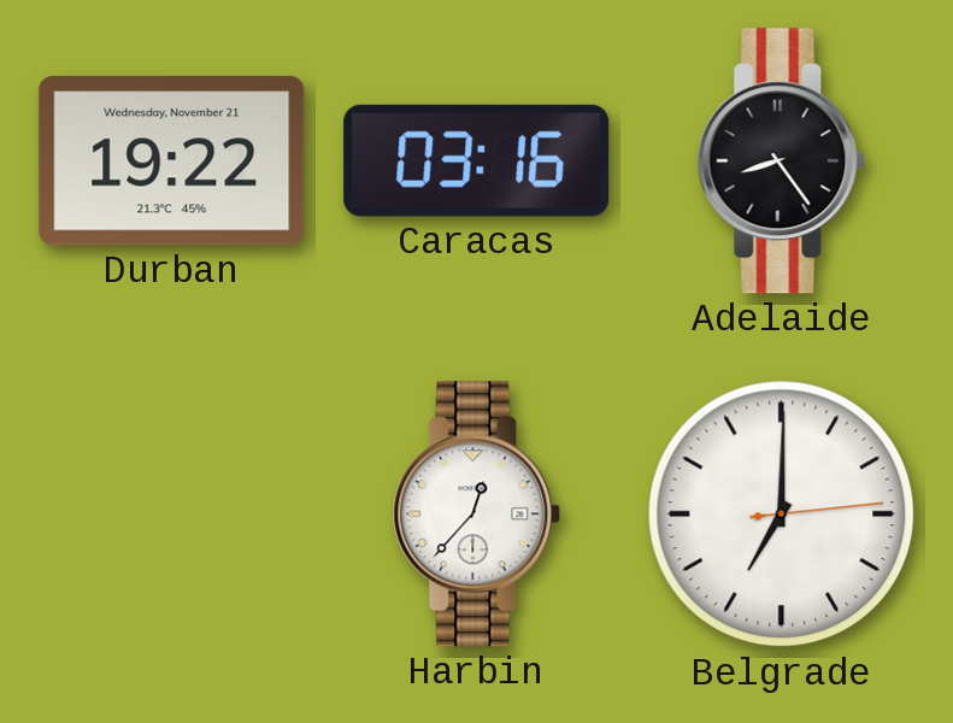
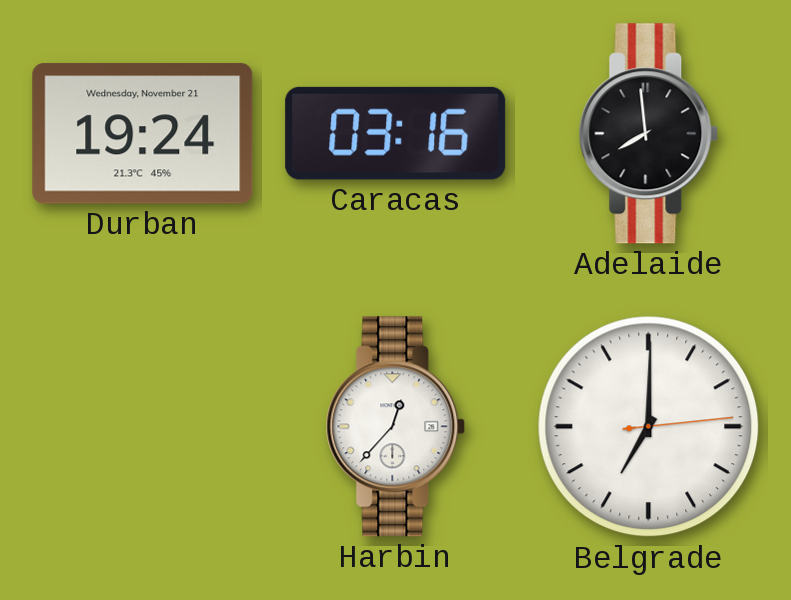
Durban: 19:22 -> 19:24
Adelaide: 8:24 -> 7:59
